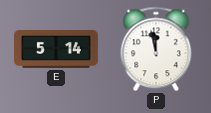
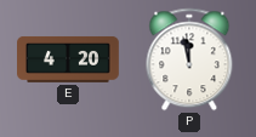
E: 5:14 -> 4:20
